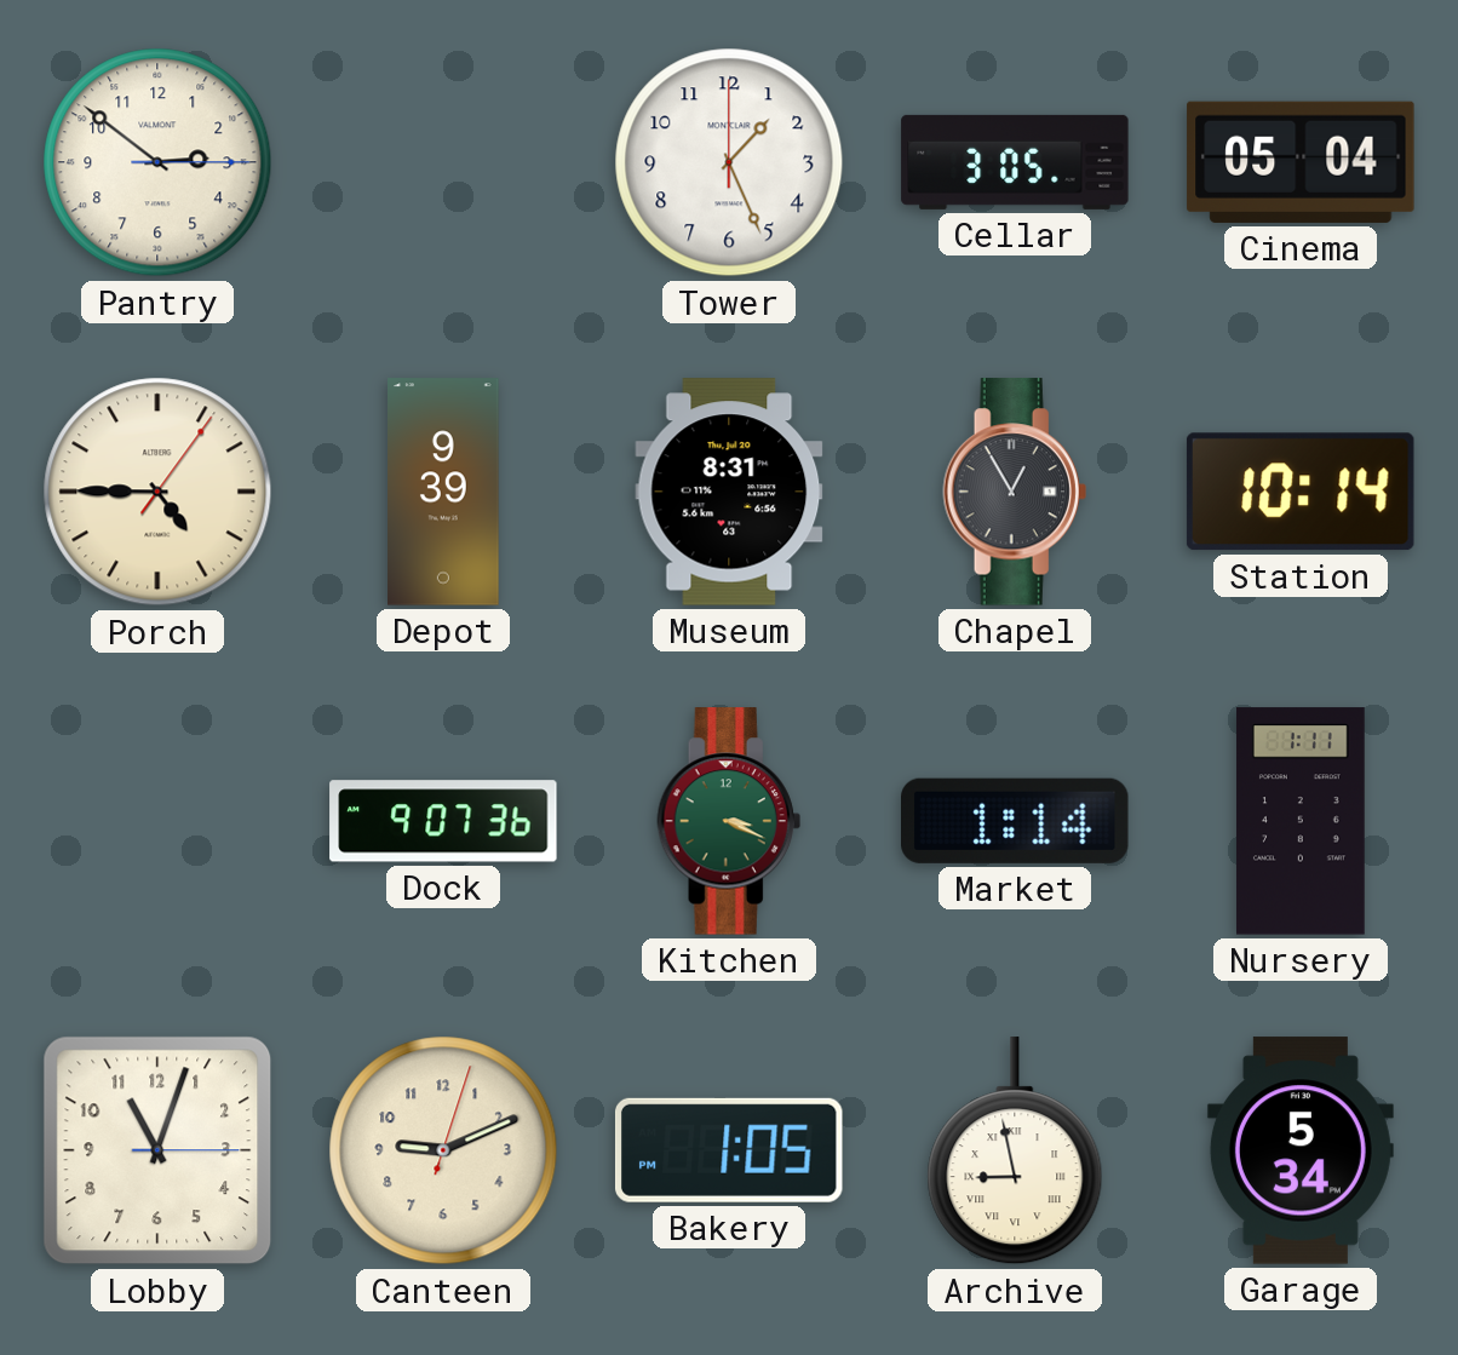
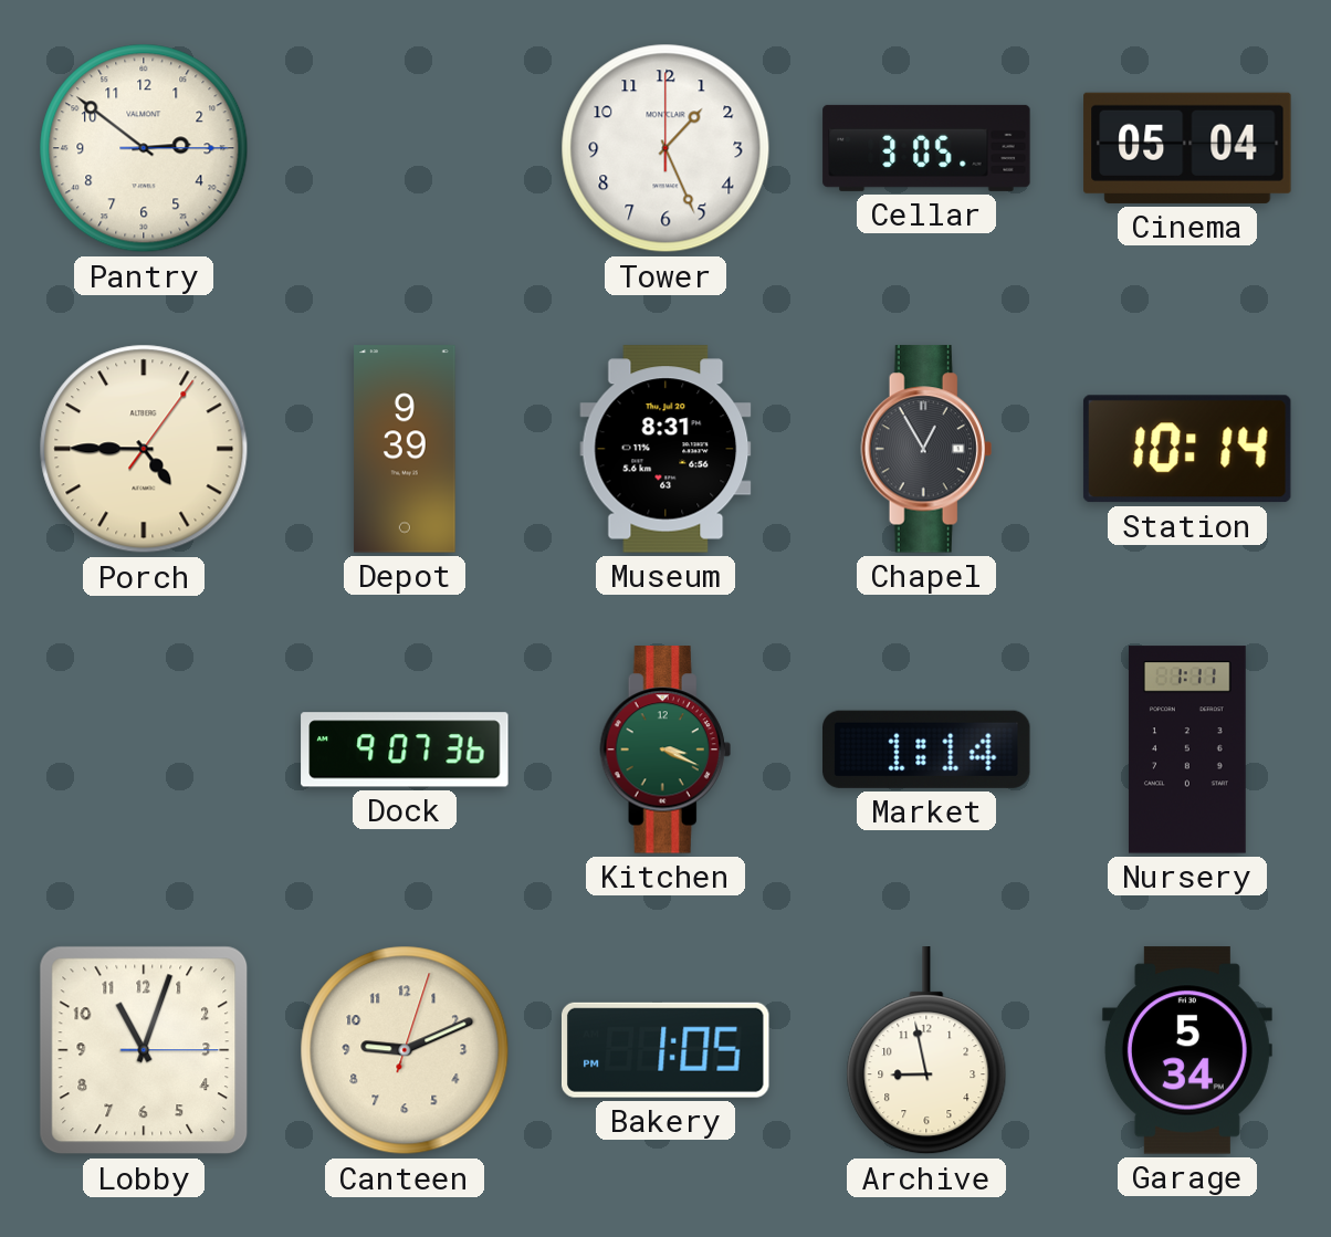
Archive numerals: Roman -> Arabic
